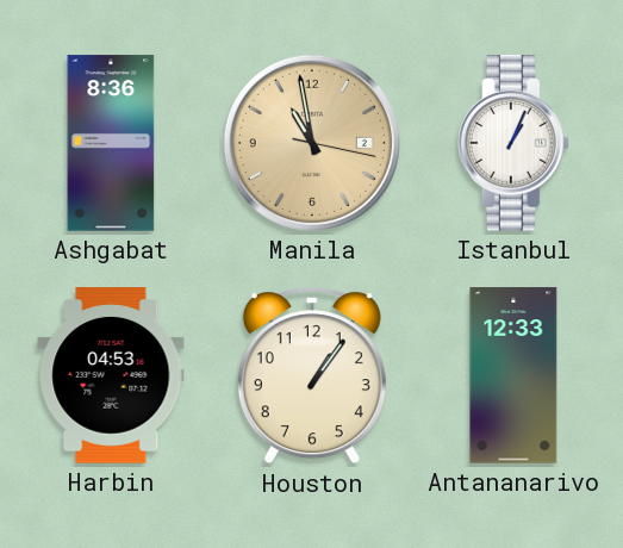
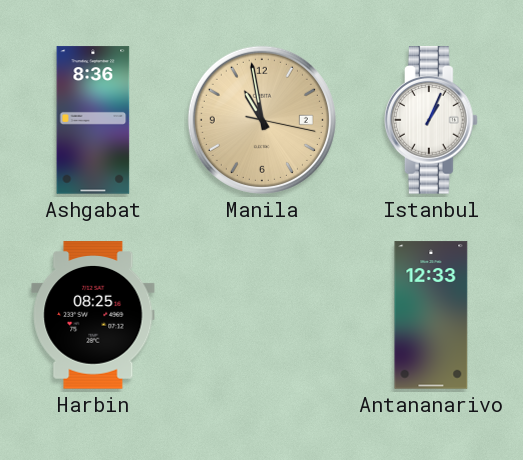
Harbin: 04:53 -> 08:25
Houston: 1:06 -> none
